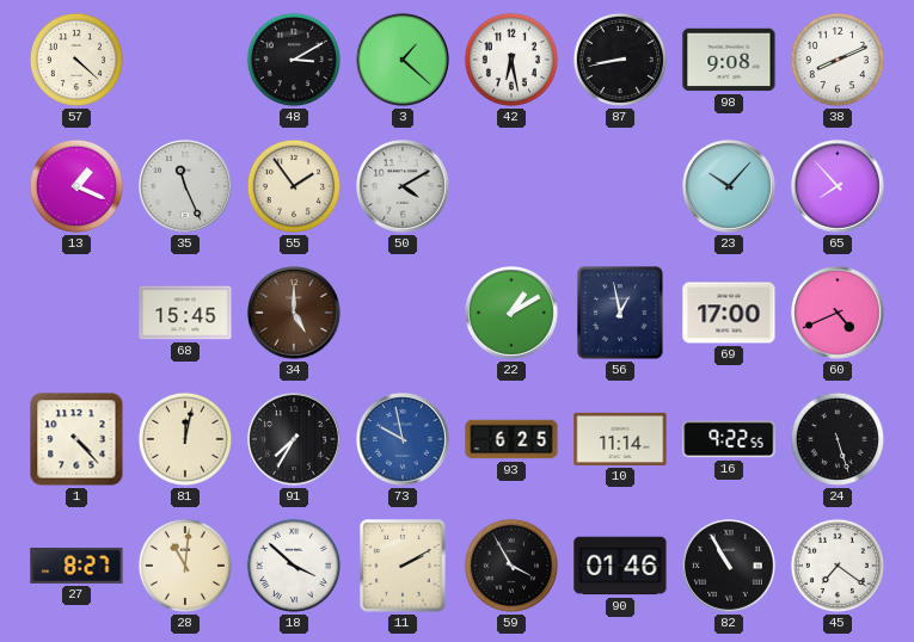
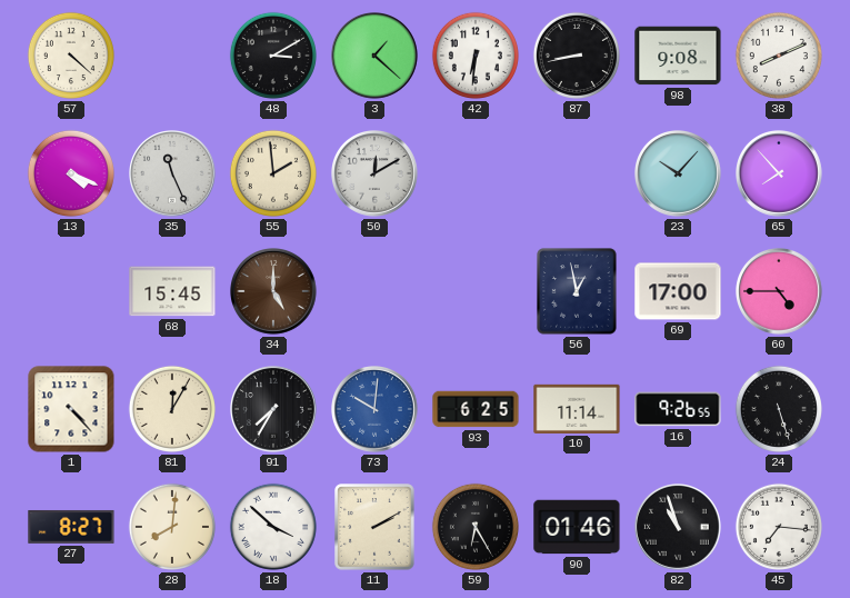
42: 6:28 -> 6:31
13: 1:19 -> 4:19
55: 1:54 -> 1:59
50: 4:10 -> 12:10
22: 1:10 -> none
60: 4:41 -> 4:45
81: 12:02 -> 12:05
73: 9:58 -> 10:01
16: 9:22 -> 9:26
28: 11:01 -> 8:01
59: 3:55 -> 6:25
82: 10:55 -> 10:57
45: 7:21 -> 7:16
